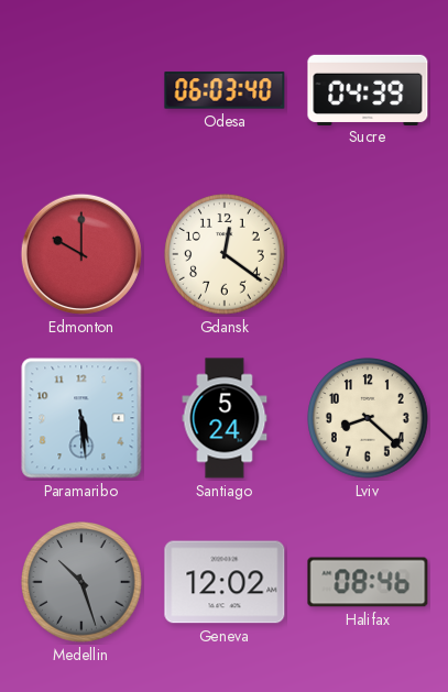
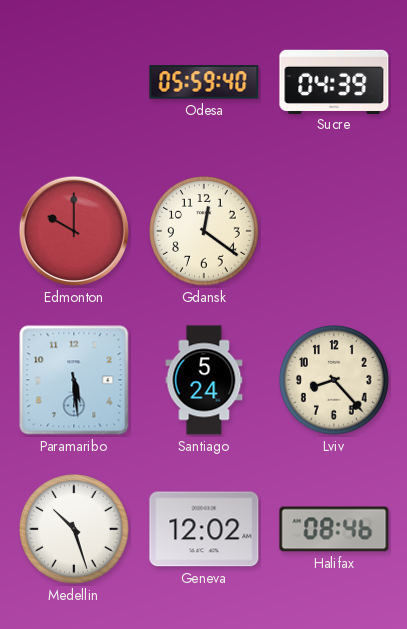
Odesa: 06:03 -> 05:59
Lviv: 8:22 -> 8:23
Medellin dial: grey -> white
